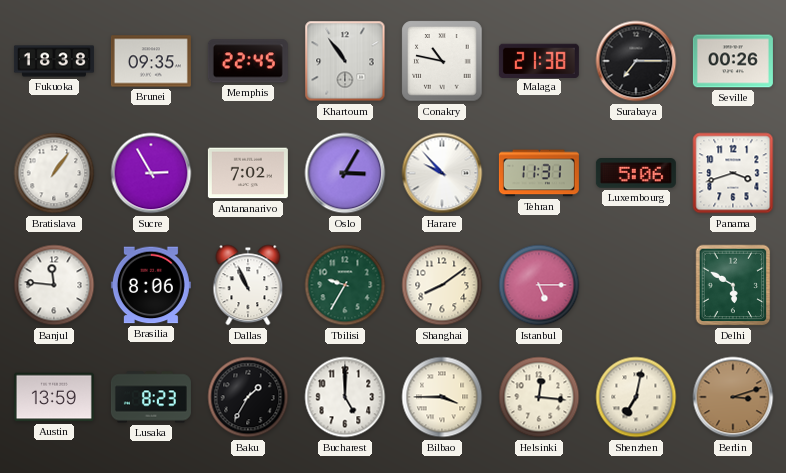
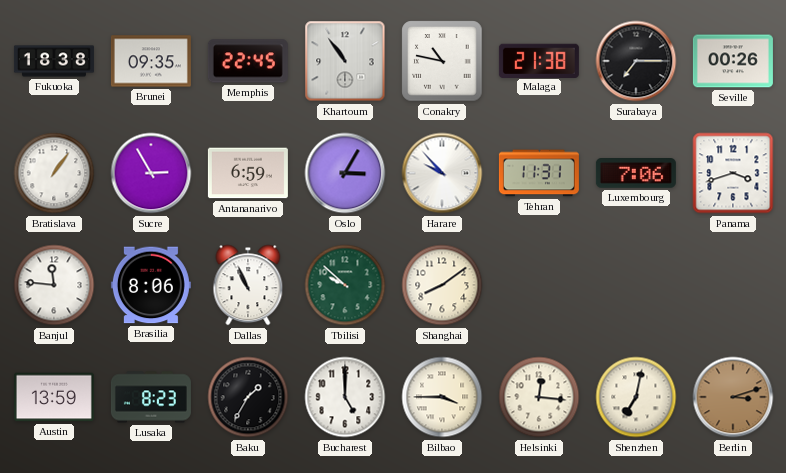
Antananarivo: 7:02 -> 6:59
Luxembourg: 5:06 -> 7:06
Tbilisi: 9:35 -> 9:52
Istanbul: 5:15 -> none
Delhi: 5:50 -> none
